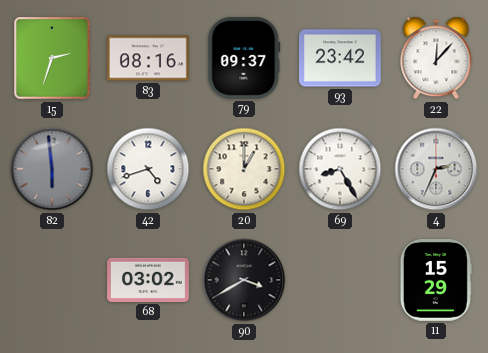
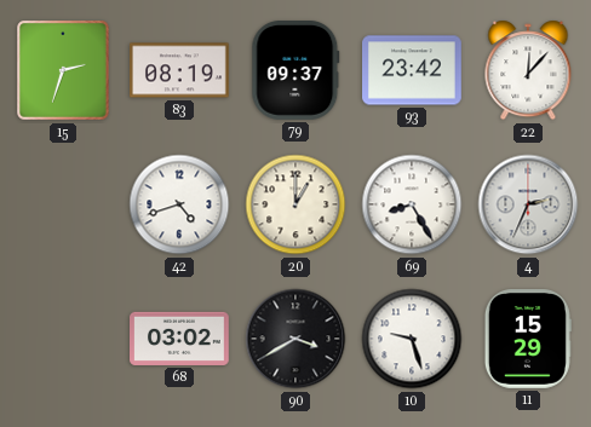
83: 08:16 -> 08:19
82: 5:59 -> none
10: none -> 9:27
